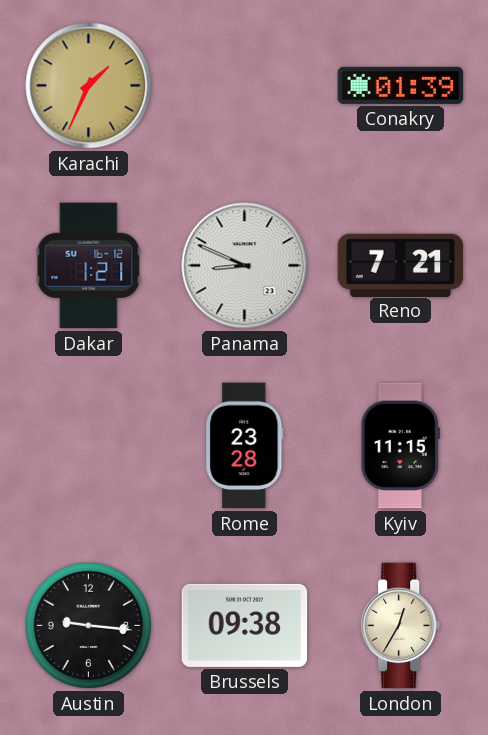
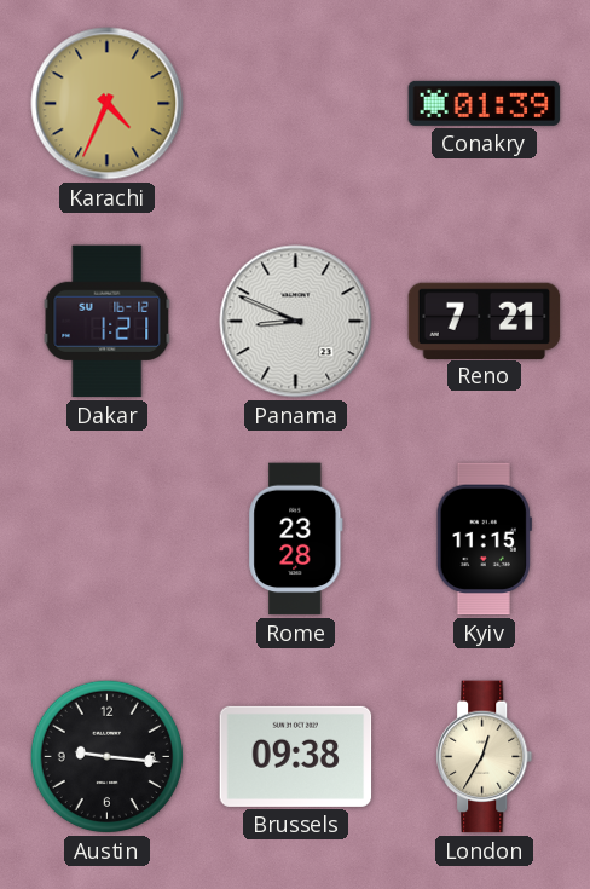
Karachi: 1:34 -> 4:34
